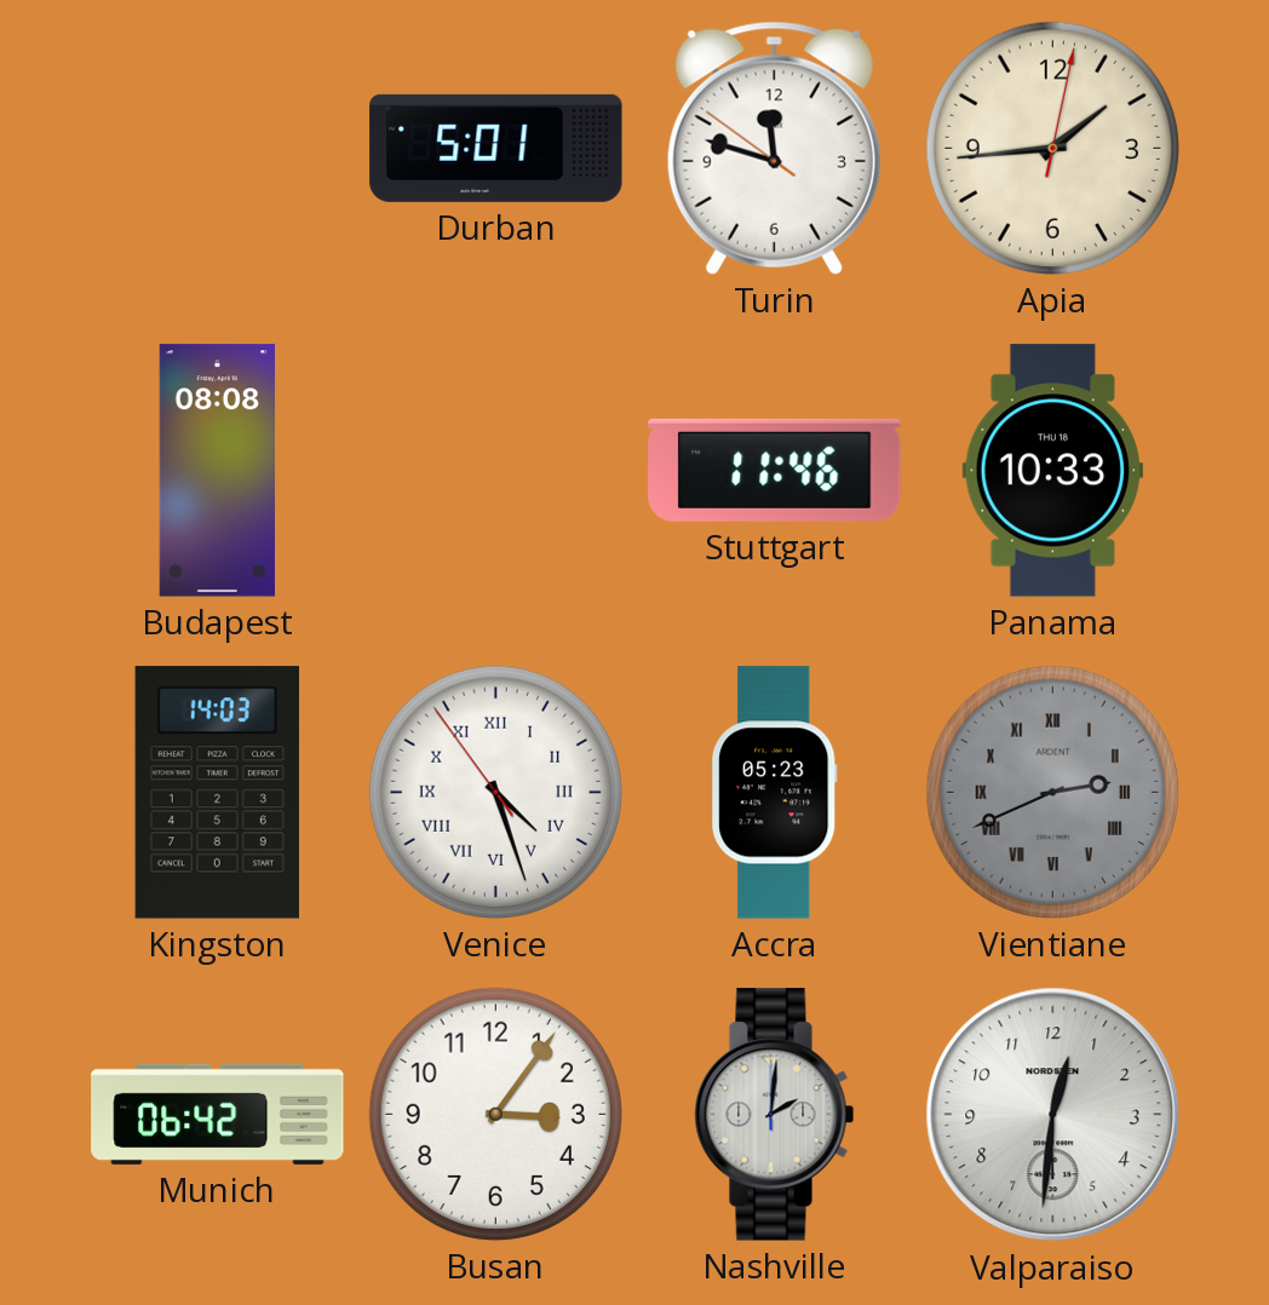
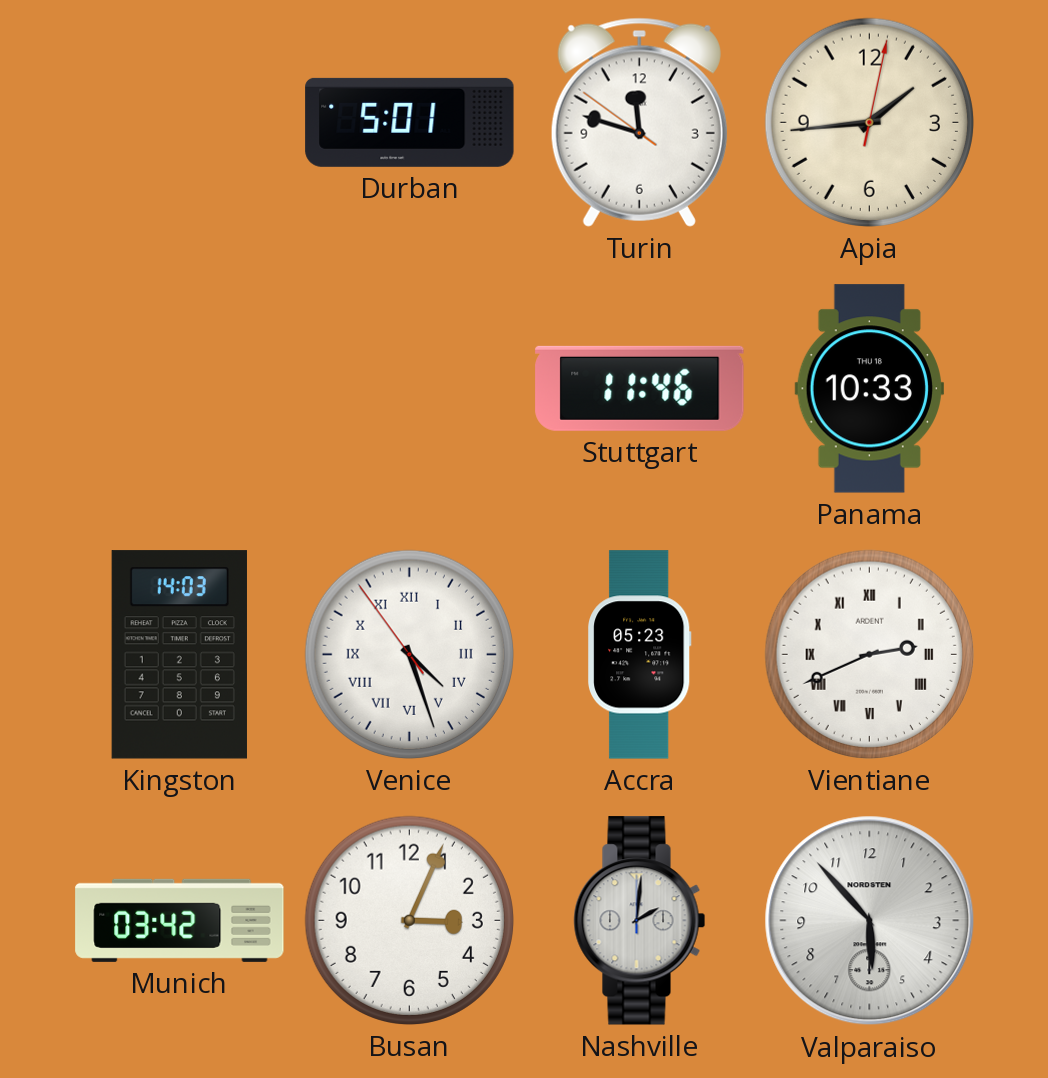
Budapest: 08:08 -> none
Vientiane dial: grey -> white
Munich: 06:42 -> 03:42
Busan: 3:06 -> 3:04
Valparaiso: 12:31 -> 5:53
